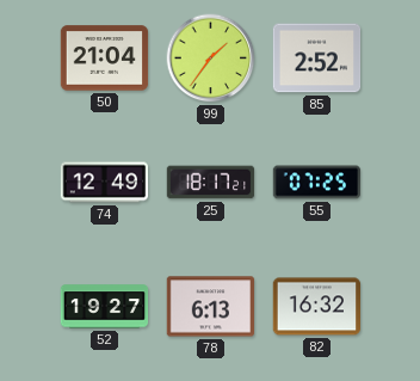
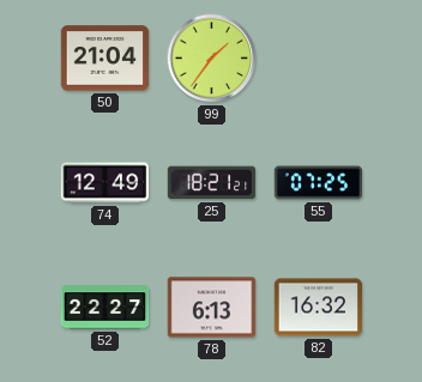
85: 2:52 -> none
25: 18:17 -> 18:21
52: 19:27 -> 22:27
